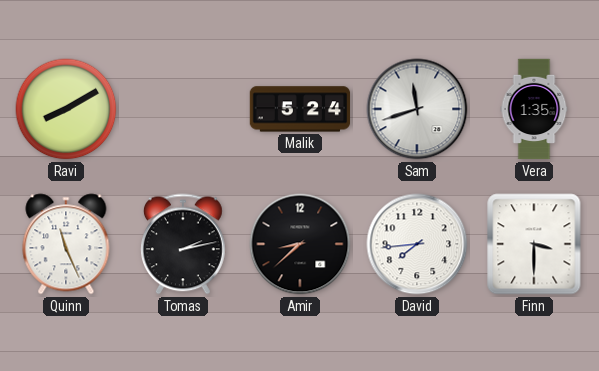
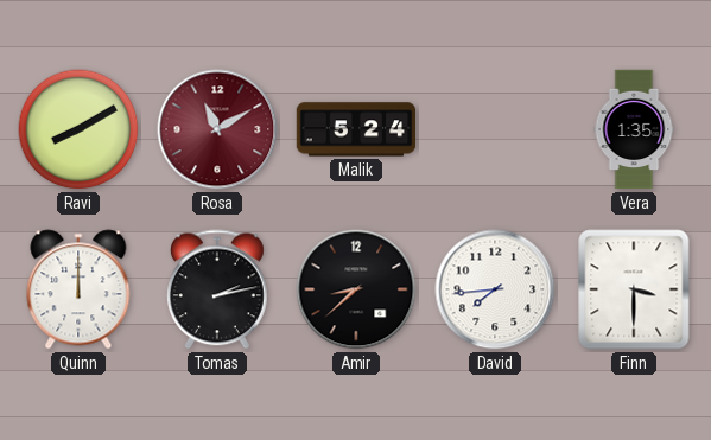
Rosa: none -> 11:10
Sam: 11:42 -> none
Quinn: 11:26 -> 12:00
